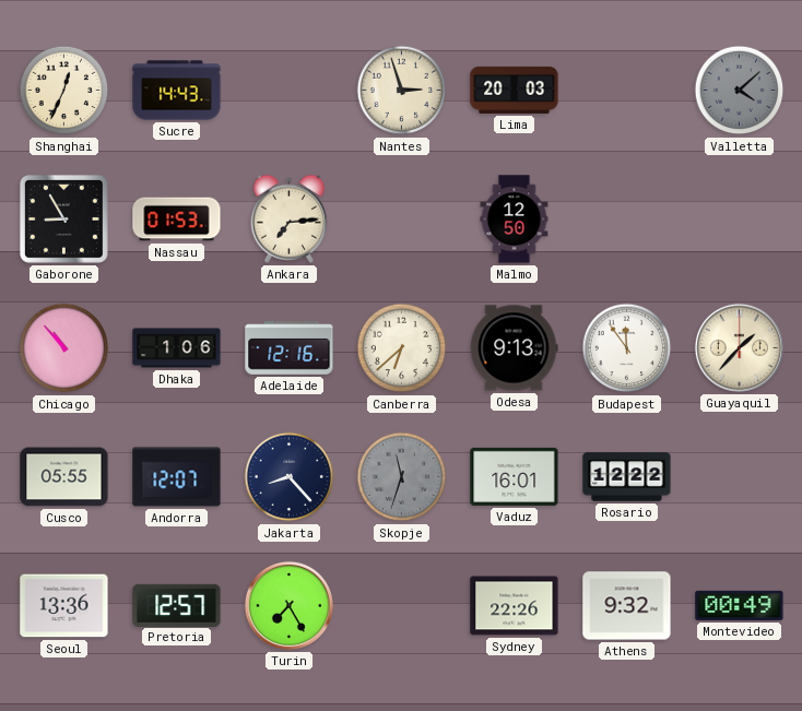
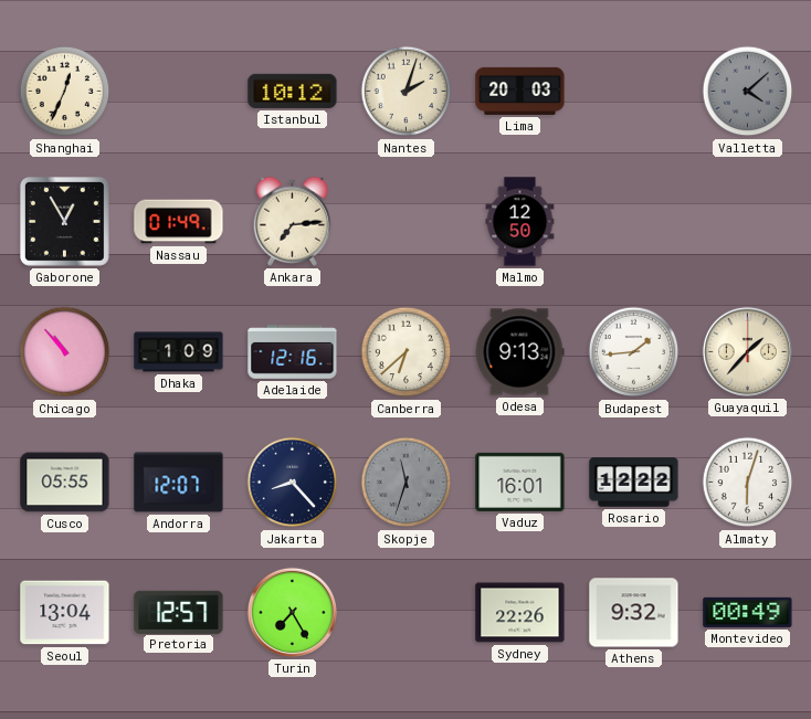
Sucre: 14:43 -> none
Istanbul: none -> 10:12
Nantes: 2:57 -> 2:03
Gaborone: 8:55 -> 12:55
Nassau: 01:53 -> 01:49
Dhaka: 1:06 -> 1:09
Budapest: 11:54 -> 1:44
Almaty: none -> 6:03
Seoul: 13:36 -> 13:04
